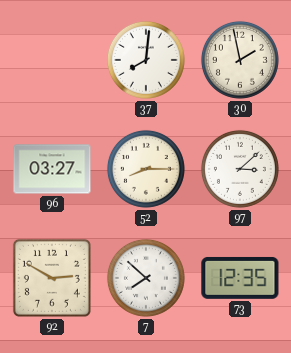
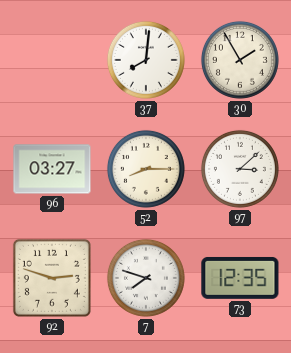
30: 1:58 -> 1:55
92: 2:50 -> 2:48
7: 7:52 -> 7:48
